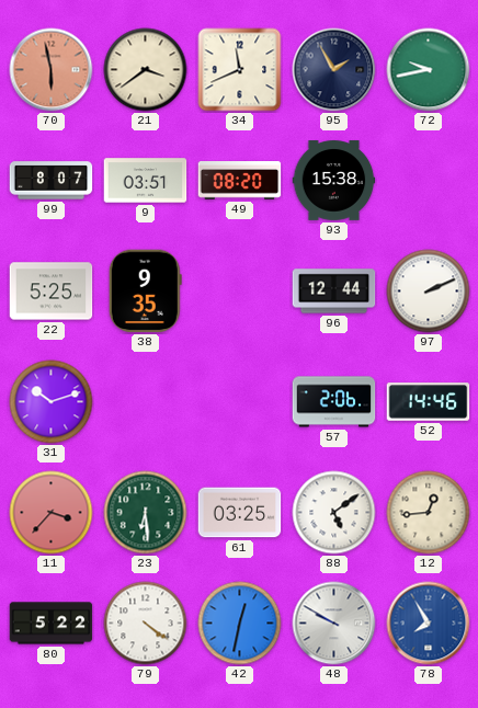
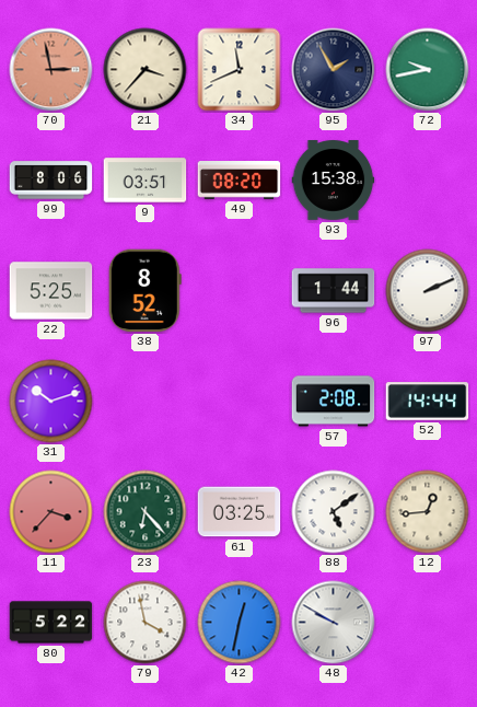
70: 5:58 -> 2:58
21: 3:39 -> 3:37
99: 8:07 -> 8:06
38: 9:35 -> 8:52
96: 12:44 -> 1:44
57: 2:06 -> 2:08
52: 14:46 -> 14:44
23: 6:29 -> 6:23
79: 4:21 -> 3:58
78: 7:55 -> none
